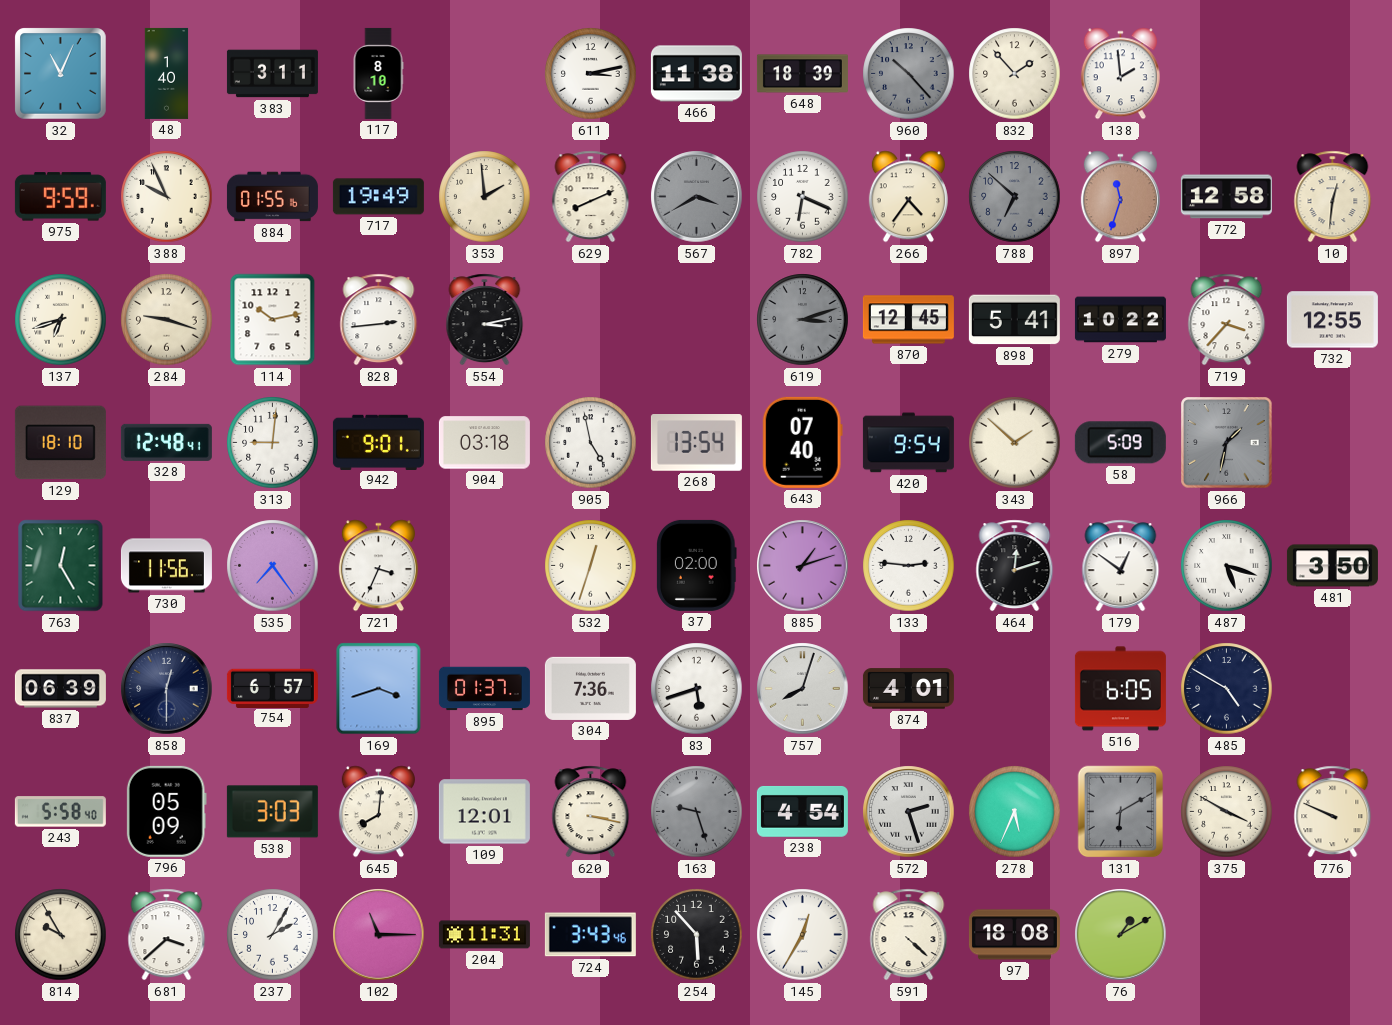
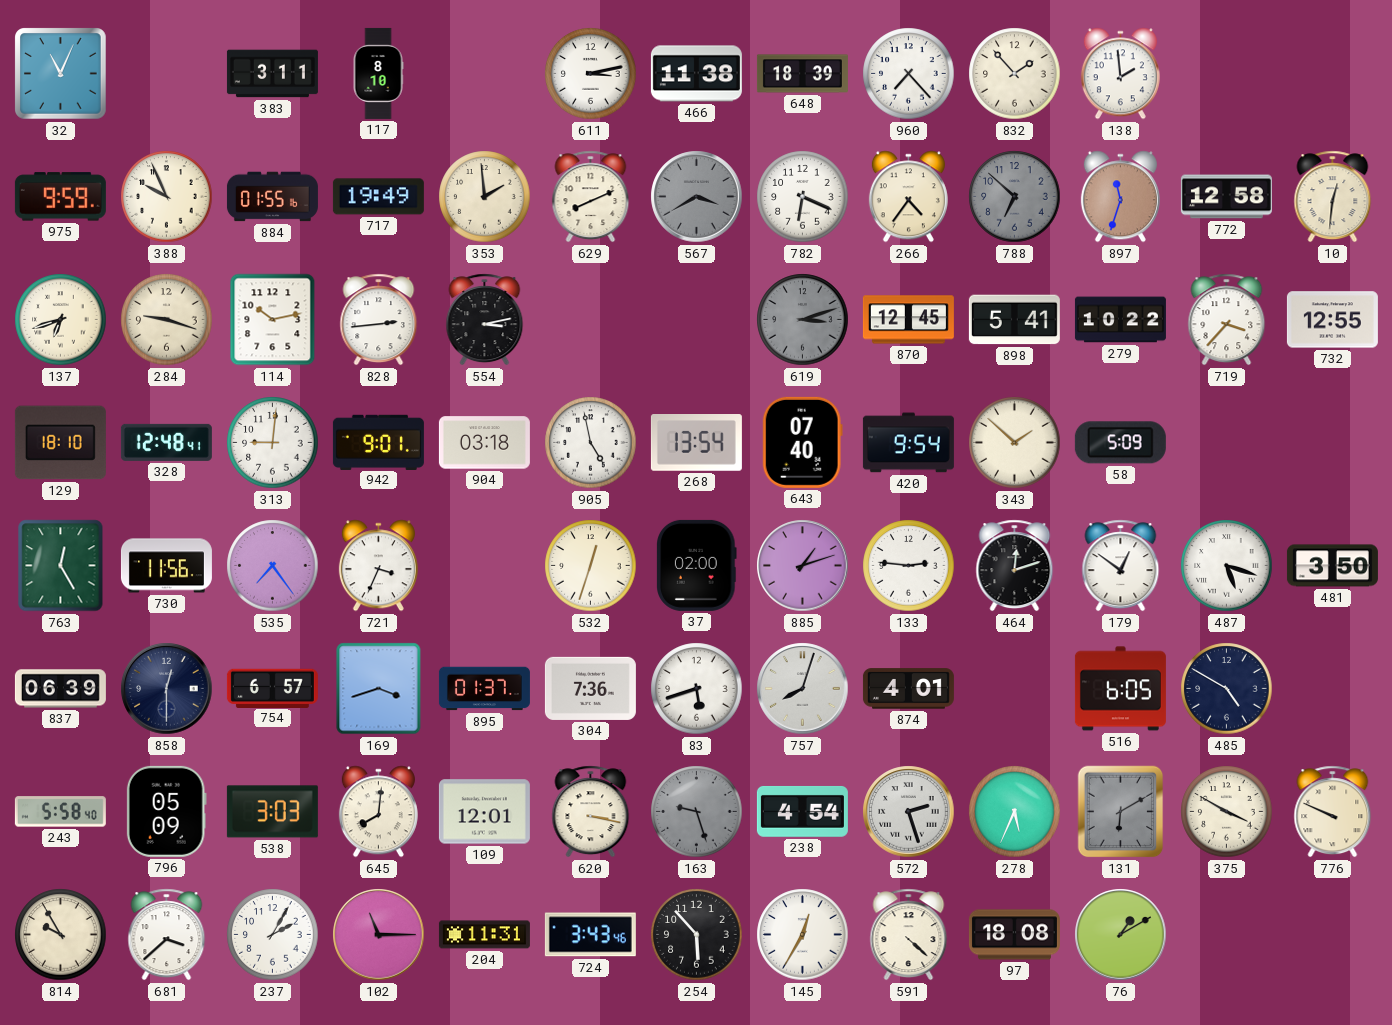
48: 1:40 -> none
960: 10:23 -> 7:23
960 dial: grey -> white
966: 1:32 -> none
